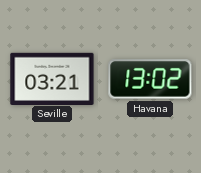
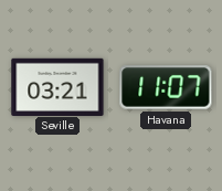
Havana: 13:02 -> 11:07
